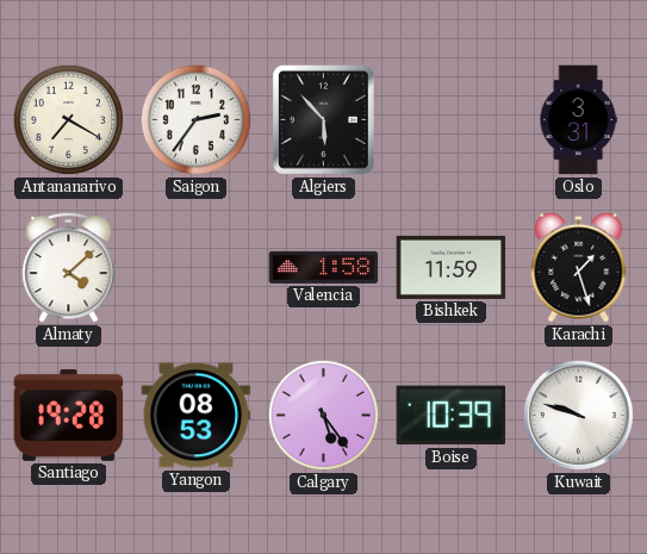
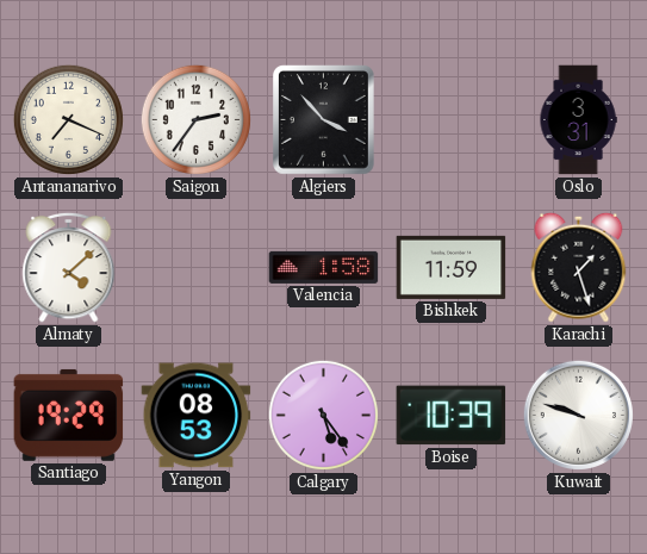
Antananarivo: 7:20 -> 7:19
Algiers: 5:53 -> 3:53
Santiago: 19:28 -> 19:29
